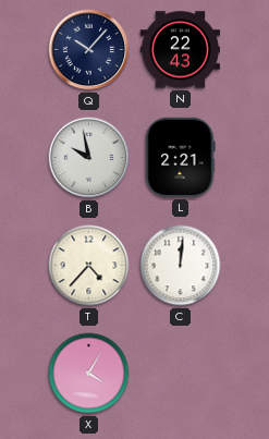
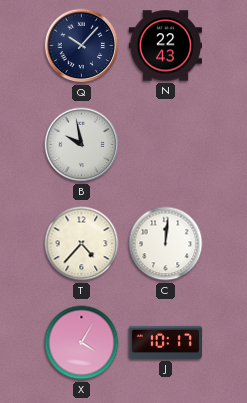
L: 2:21 -> none
J: none -> 10:17
